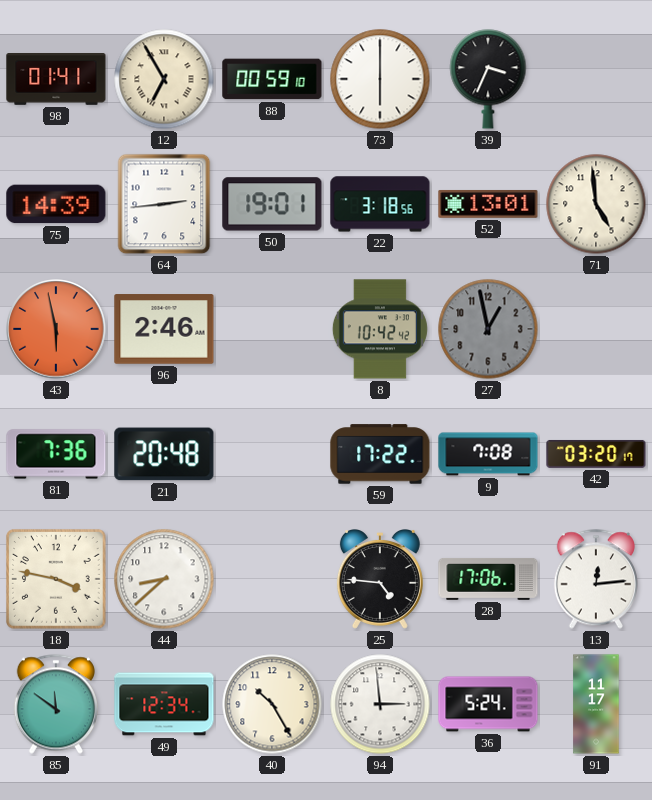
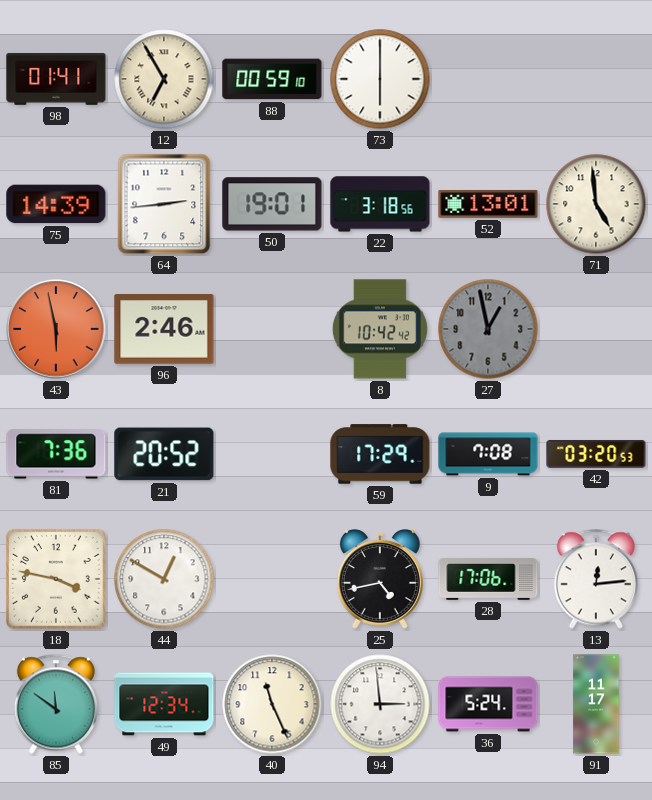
39: 3:34 -> none
21: 20:48 -> 20:52
59: 17:22 -> 17:29
42: 03:20:17 -> 03:20:53
44: 8:38 -> 12:50
25: 4:46 -> 4:43
40: 10:25 -> 11:26
